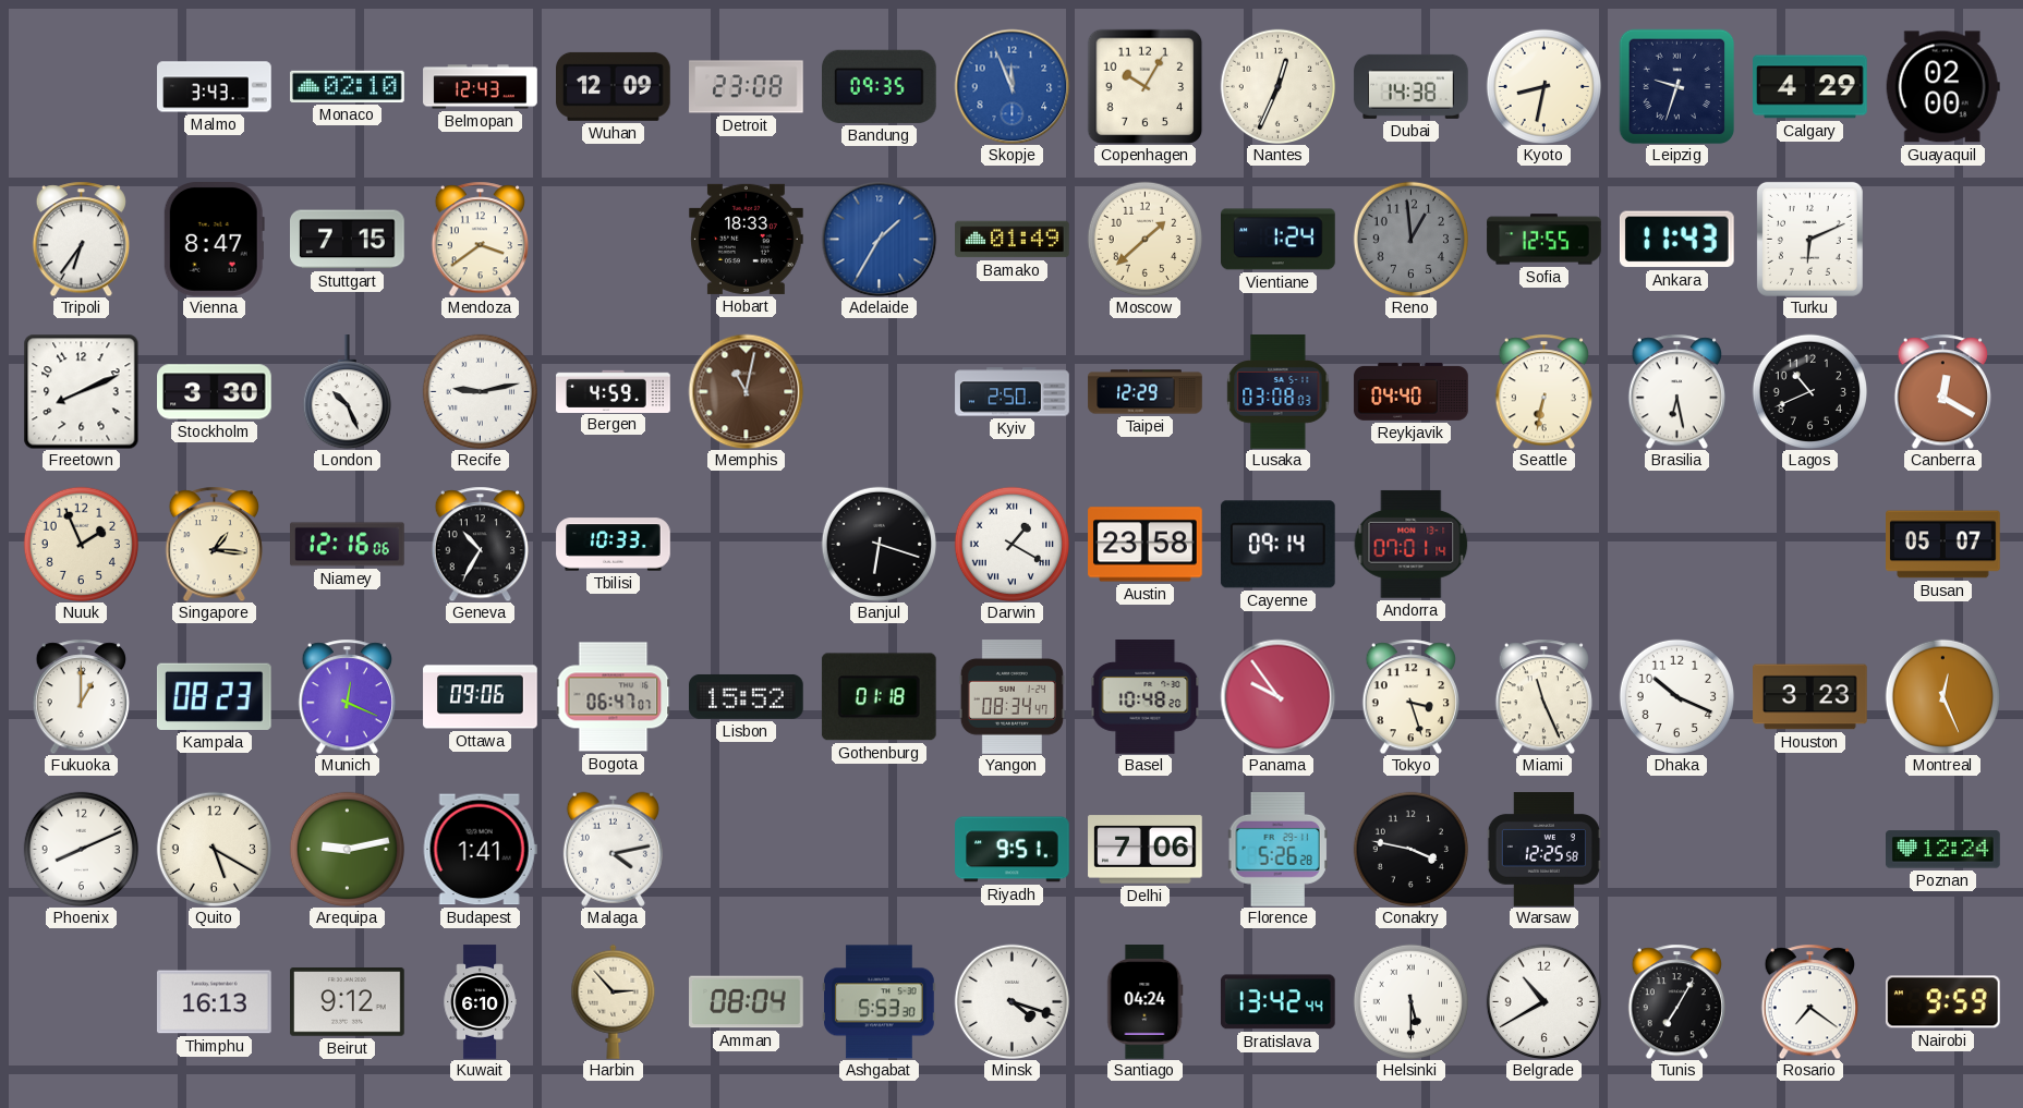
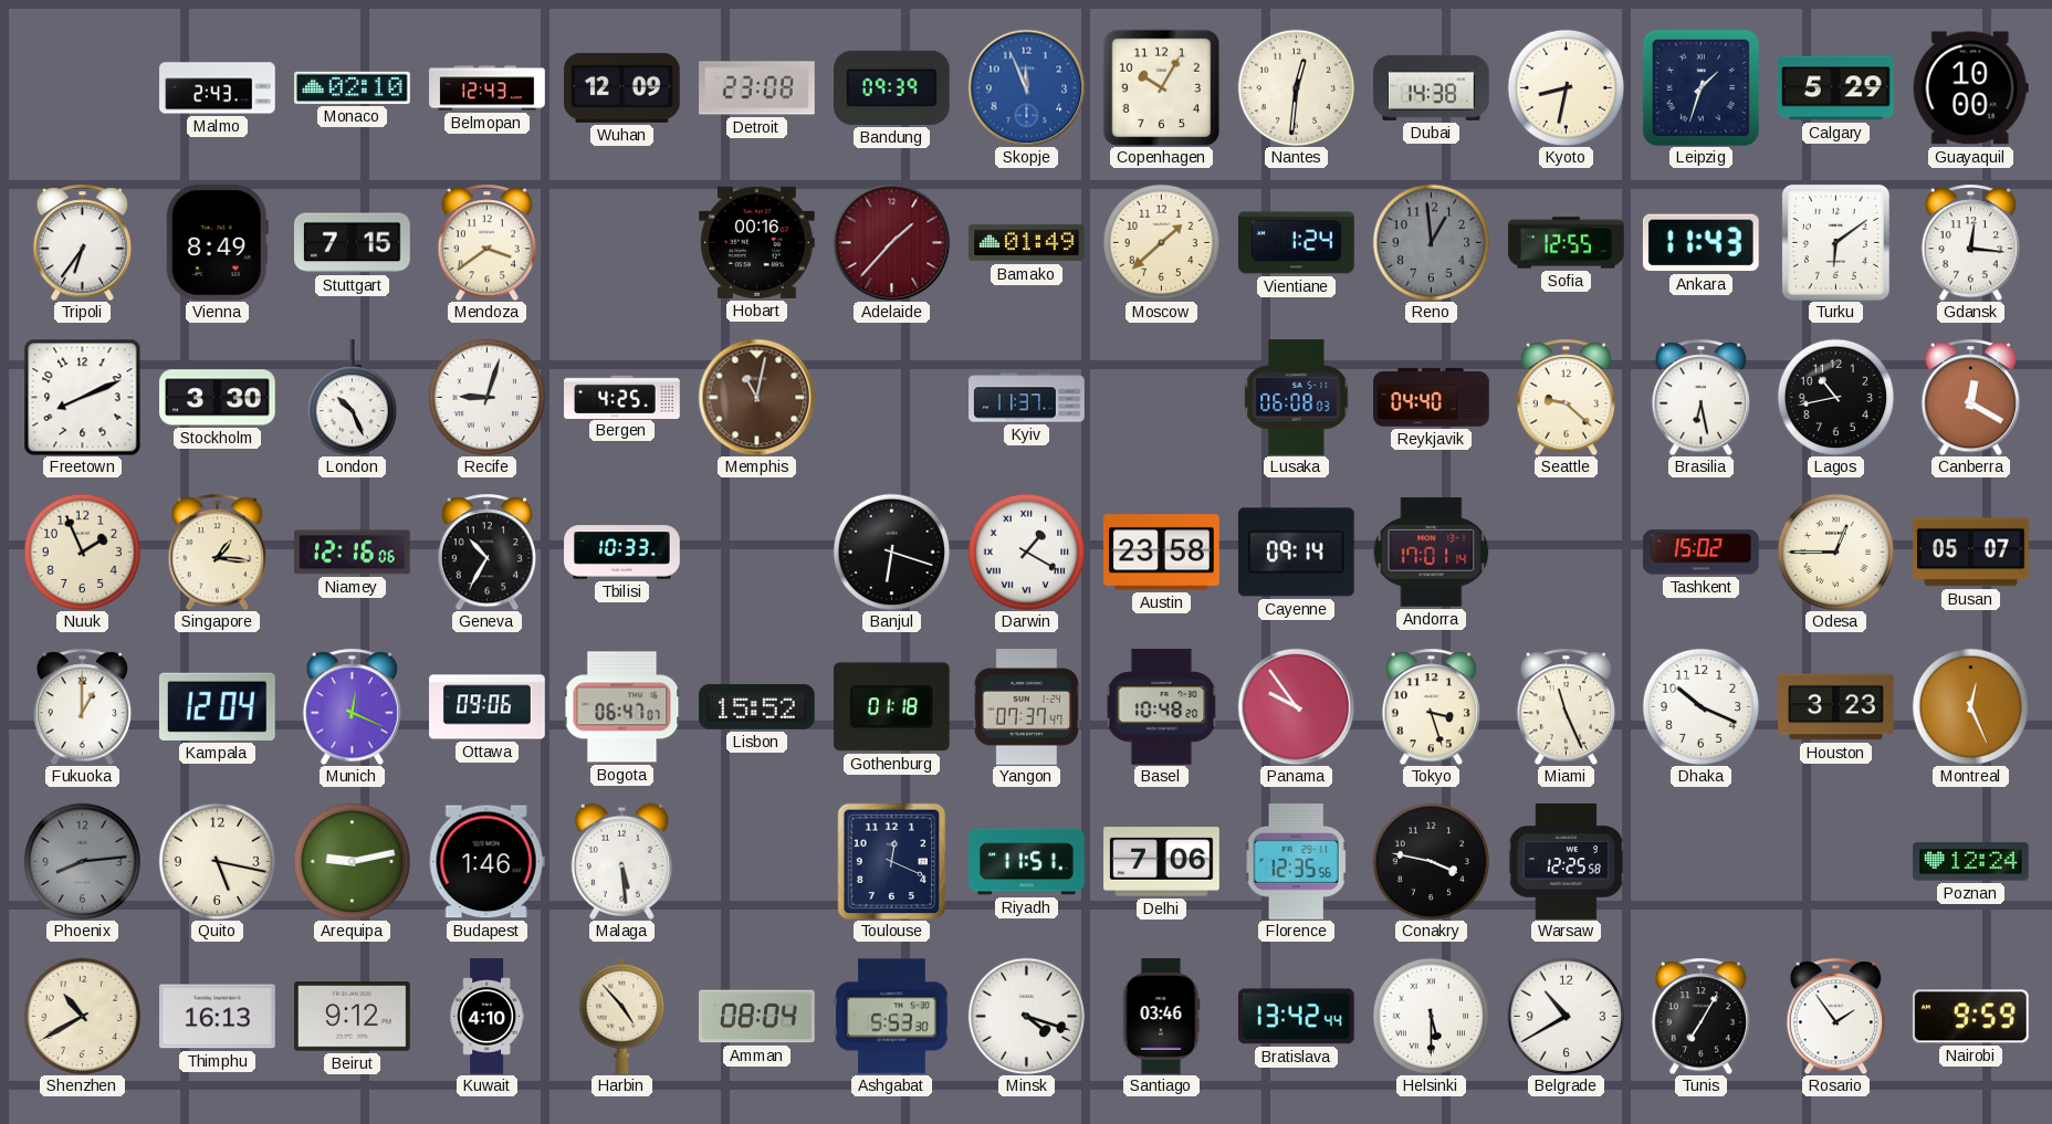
Malmo: 3:43 -> 2:43
Bandung: 09:35 -> 09:39
Nantes: 12:34 -> 12:31
Leipzig: 9:33 -> 1:33
Calgary: 4:29 -> 5:29
Guayaquil: 02:00 -> 10:00
Vienna: 8:47 -> 8:49
Hobart: 18:33 -> 00:16
Adelaide: 1:35 -> 1:37
Adelaide dial: blue -> burgundy
Turku: 6:11 -> 6:09
Gdansk: none -> 12:16
Recife: 9:13 -> 9:03
Bergen: 4:59 -> 4:25
Kyiv: 2:50 -> 11:37
Taipei: 12:29 -> none
Lusaka: 03:08 -> 06:08
Seattle: 6:32 -> 9:22
Lagos: 10:41 -> 10:43
Andorra: 07:01 -> 17:01
Tashkent: none -> 15:02
Odesa: none -> 12:45
Kampala: 08:23 -> 12:04
Yangon: 08:34 -> 07:37
Phoenix: 8:11 -> 8:14
Phoenix dial: white -> grey
Quito: 5:20 -> 5:17
Budapest: 1:41 -> 1:46
Malaga: 4:13 -> 5:29
Toulouse: none -> 12:19
Riyadh: 9:51 -> 11:51
Florence: 5:26 -> 12:35
Shenzhen: none -> 10:40
Kuwait: 6:10 -> 4:10
Harbin: 2:53 -> 4:53
Santiago: 04:24 -> 03:46
Rosario: 7:21 -> 1:54
